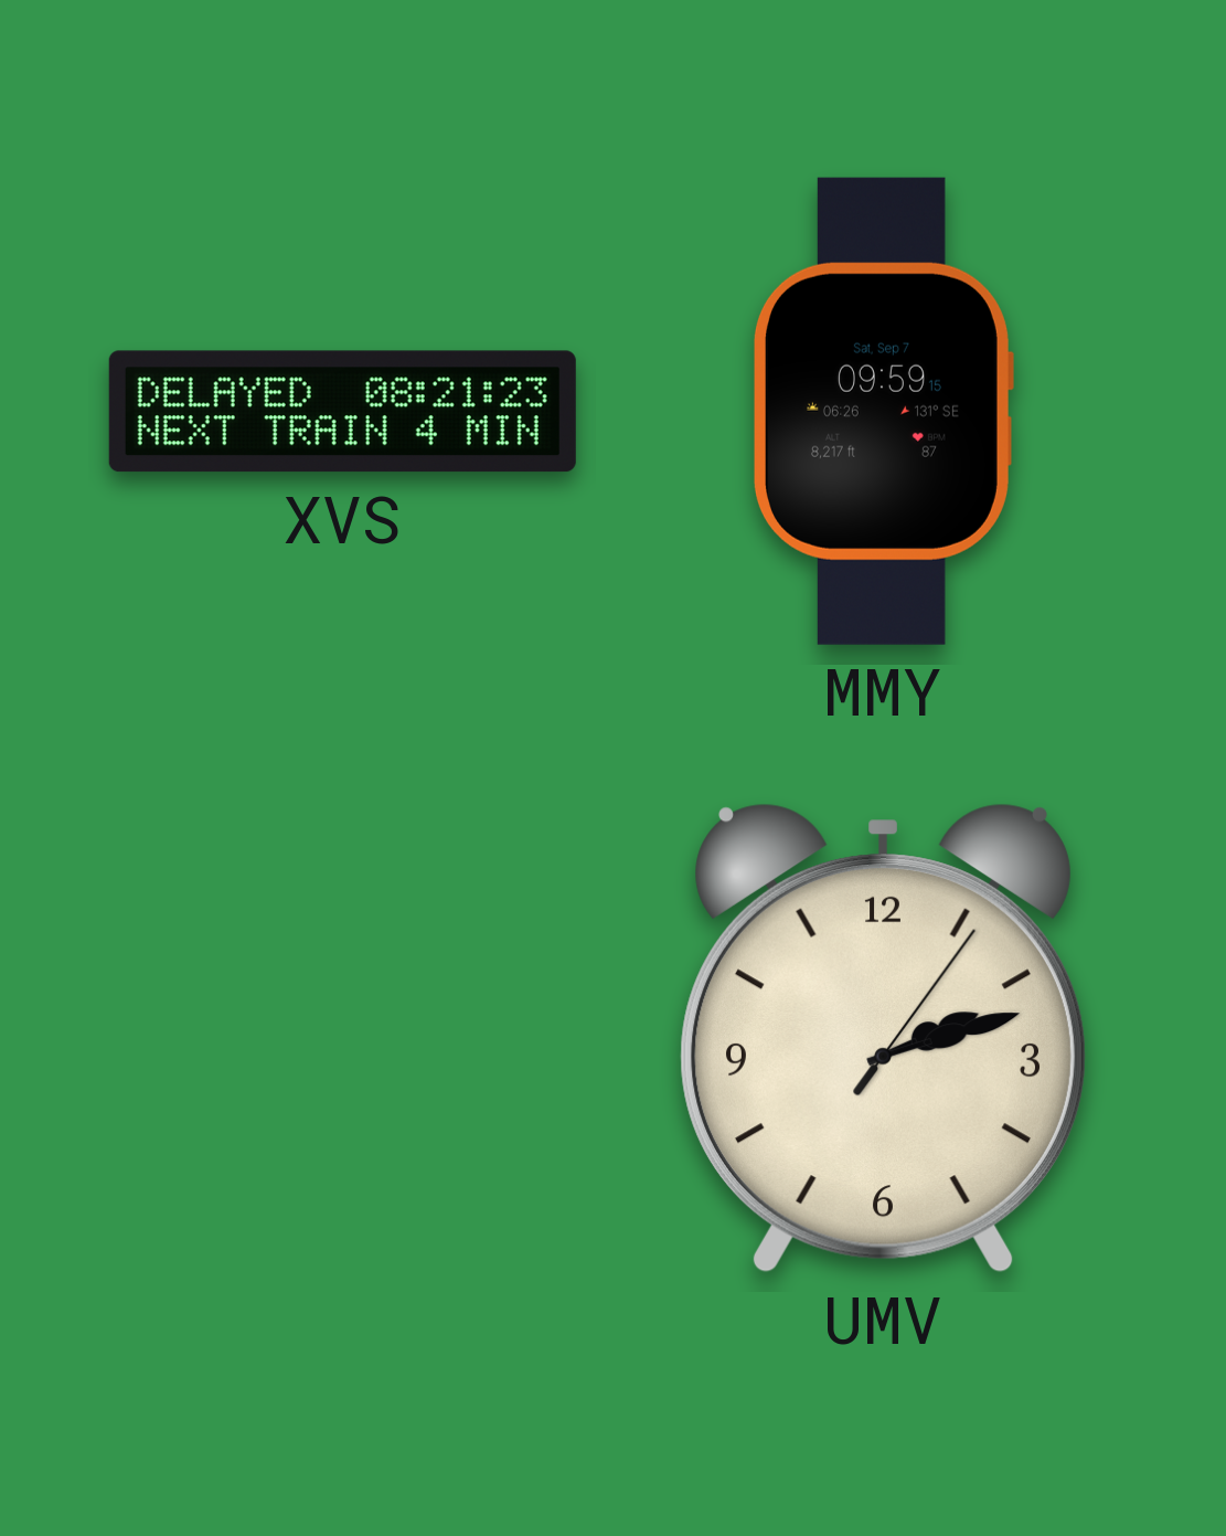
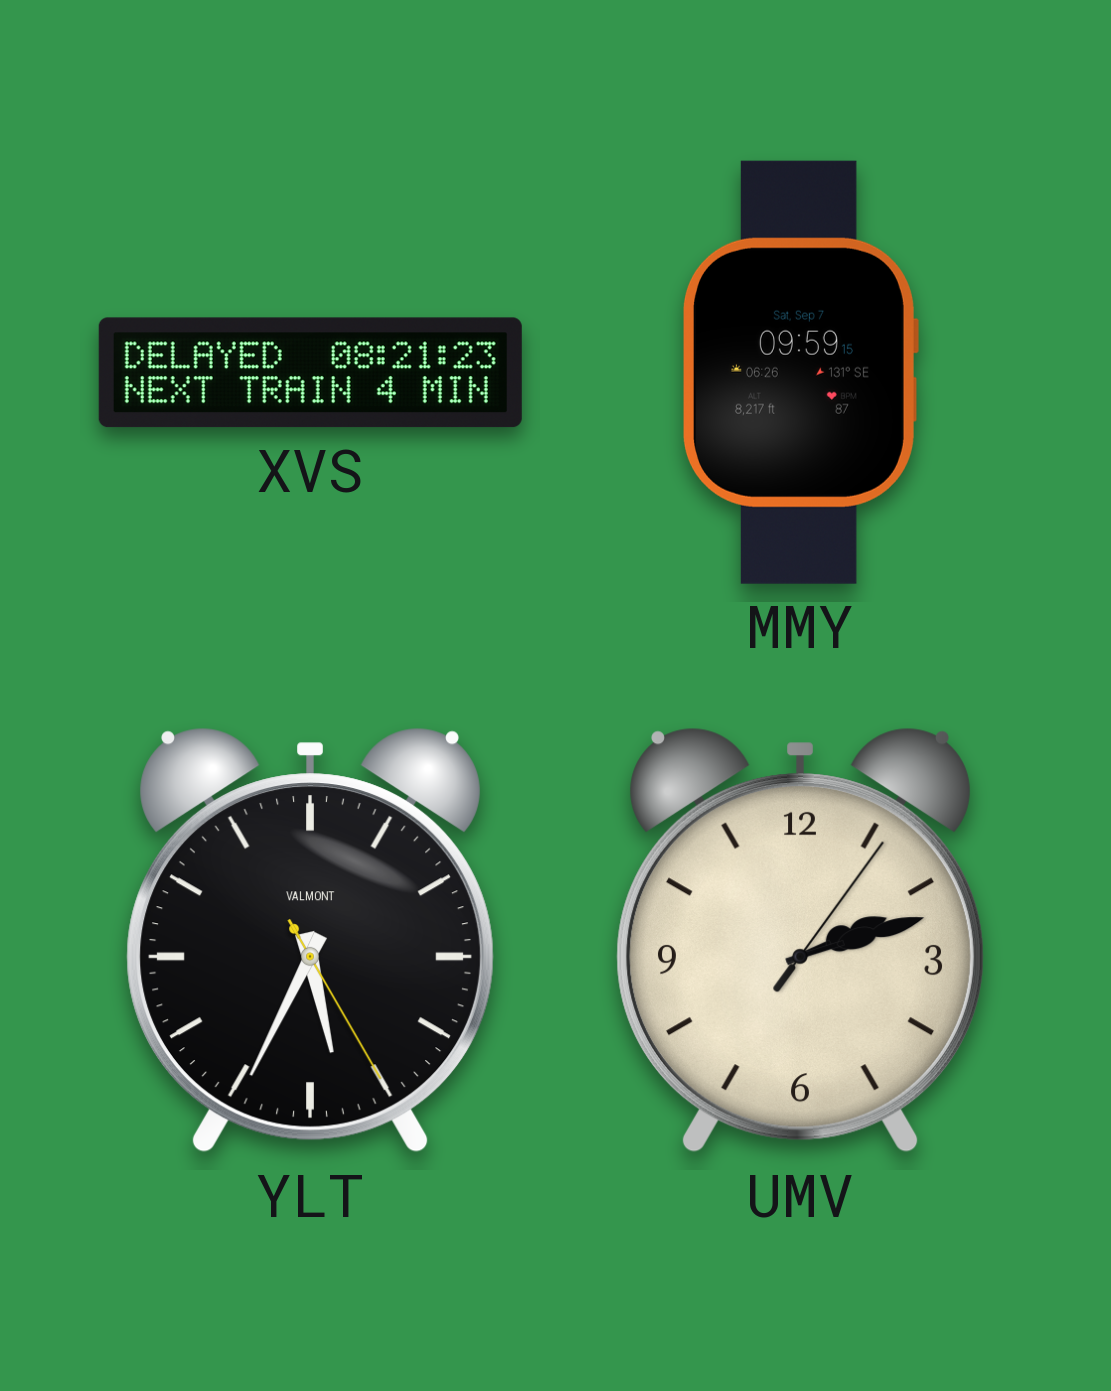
YLT: none -> 5:34
